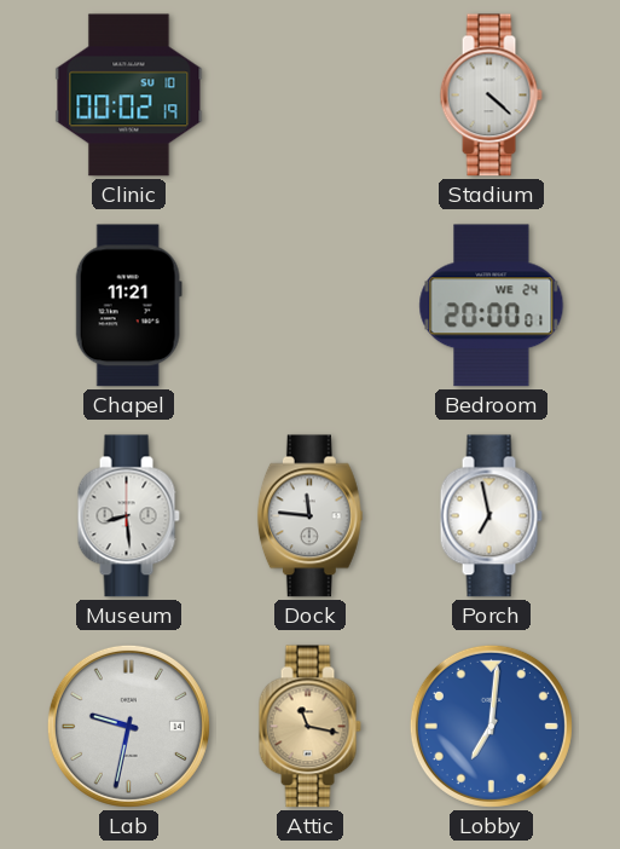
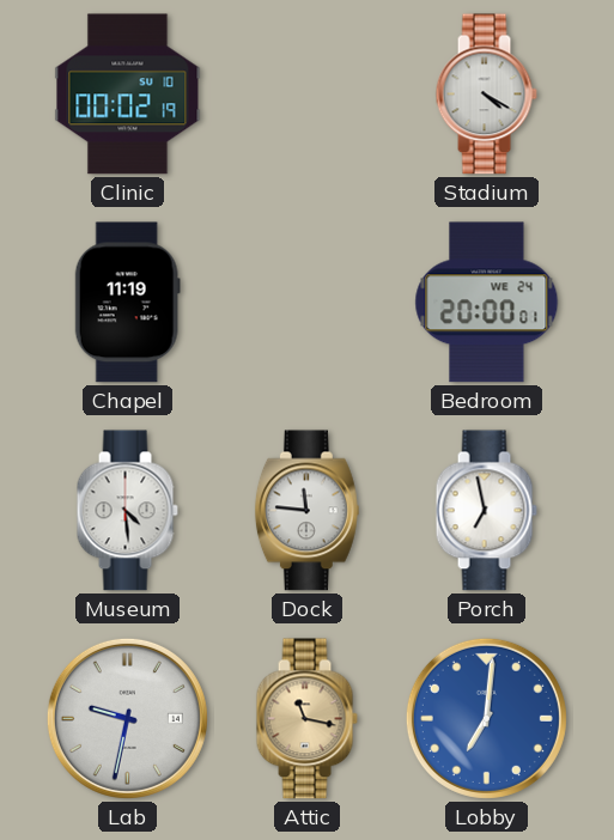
Stadium: 4:22 -> 4:20
Chapel: 11:21 -> 11:19
Museum: 8:29 -> 4:29
